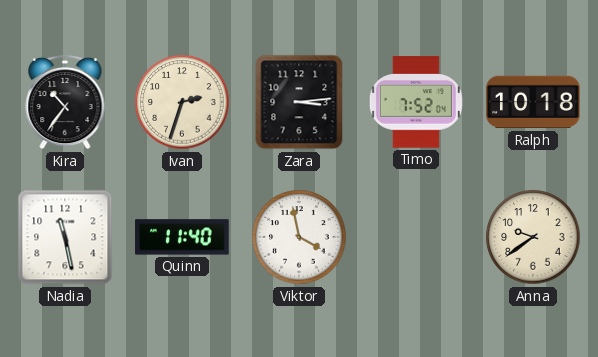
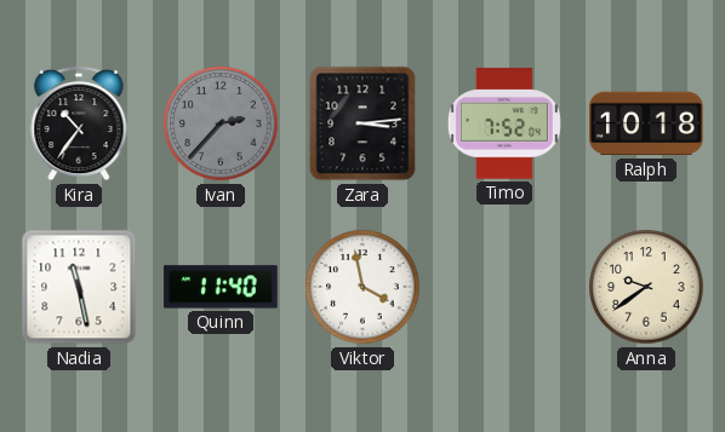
Ivan: 2:33 -> 2:37
Ivan dial: cream -> grey
